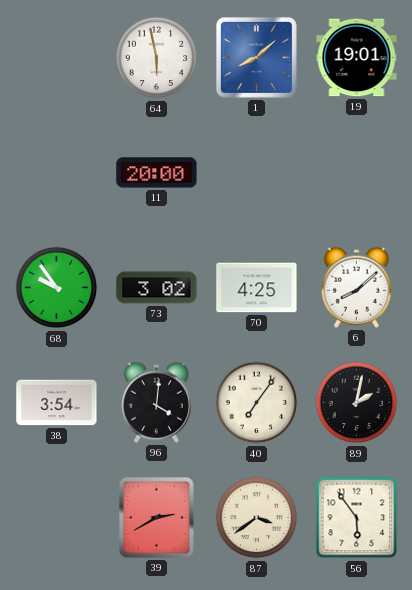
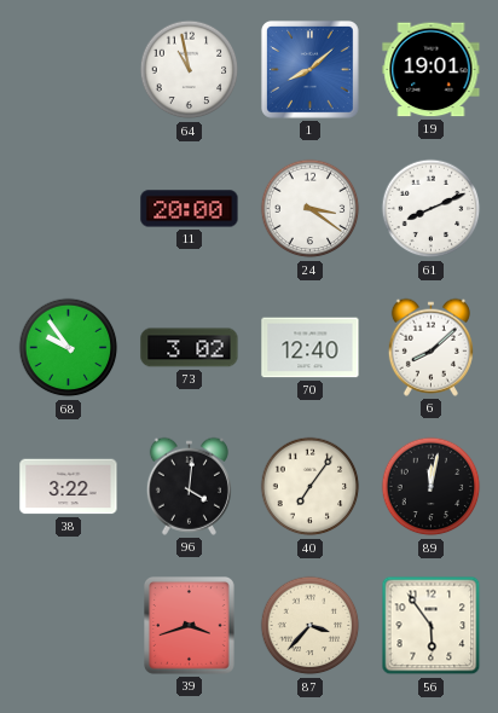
64: 5:58 -> 10:58
24: none -> 3:21
61: none -> 8:11
70: 4:25 -> 12:40
38: 3:54 -> 3:22
89: 2:02 -> 12:02
39: 2:40 -> 3:42
87: 3:39 -> 3:37
